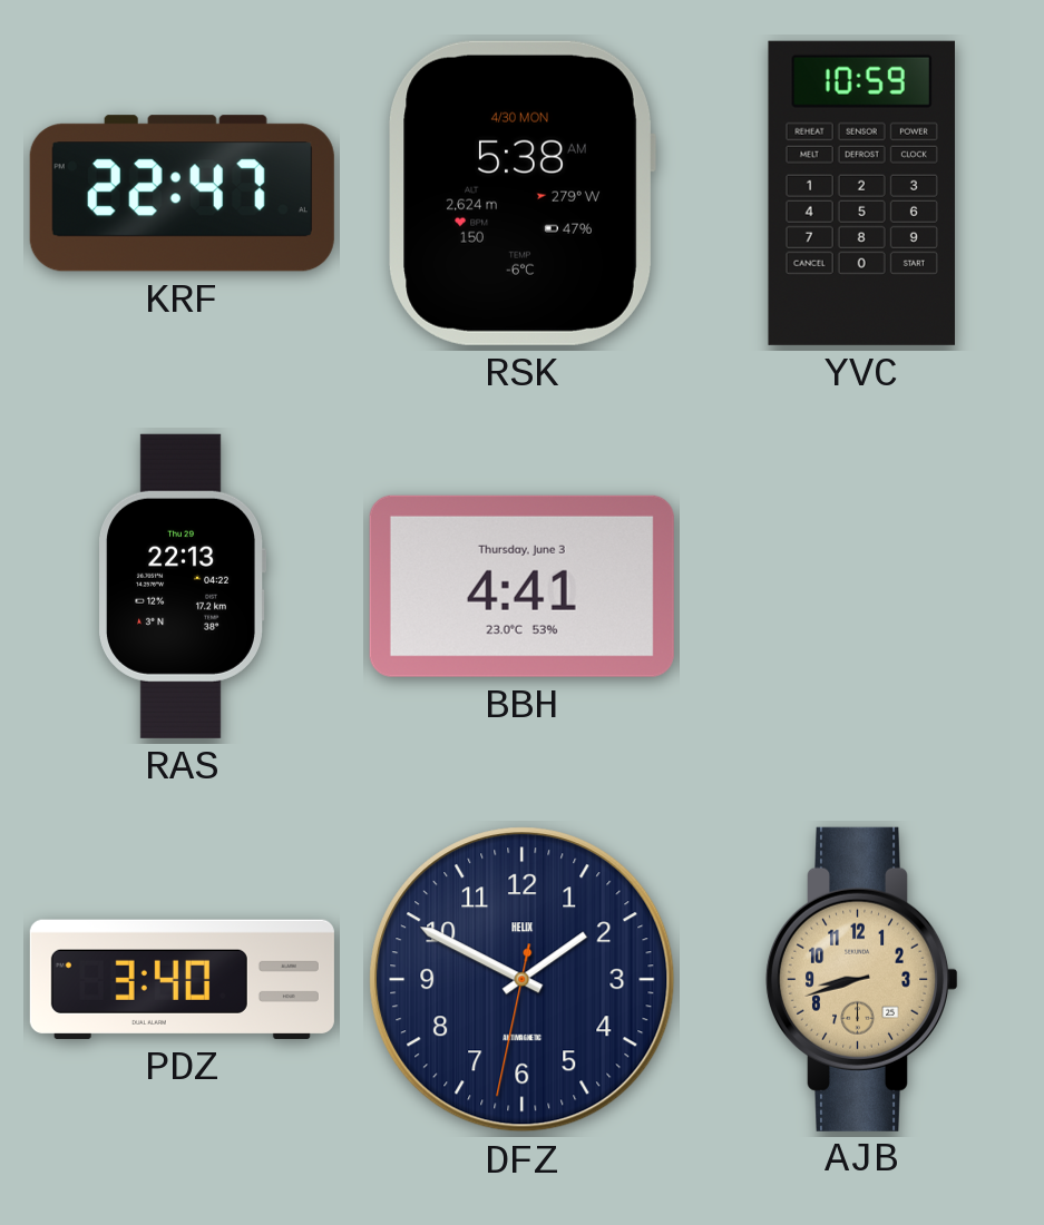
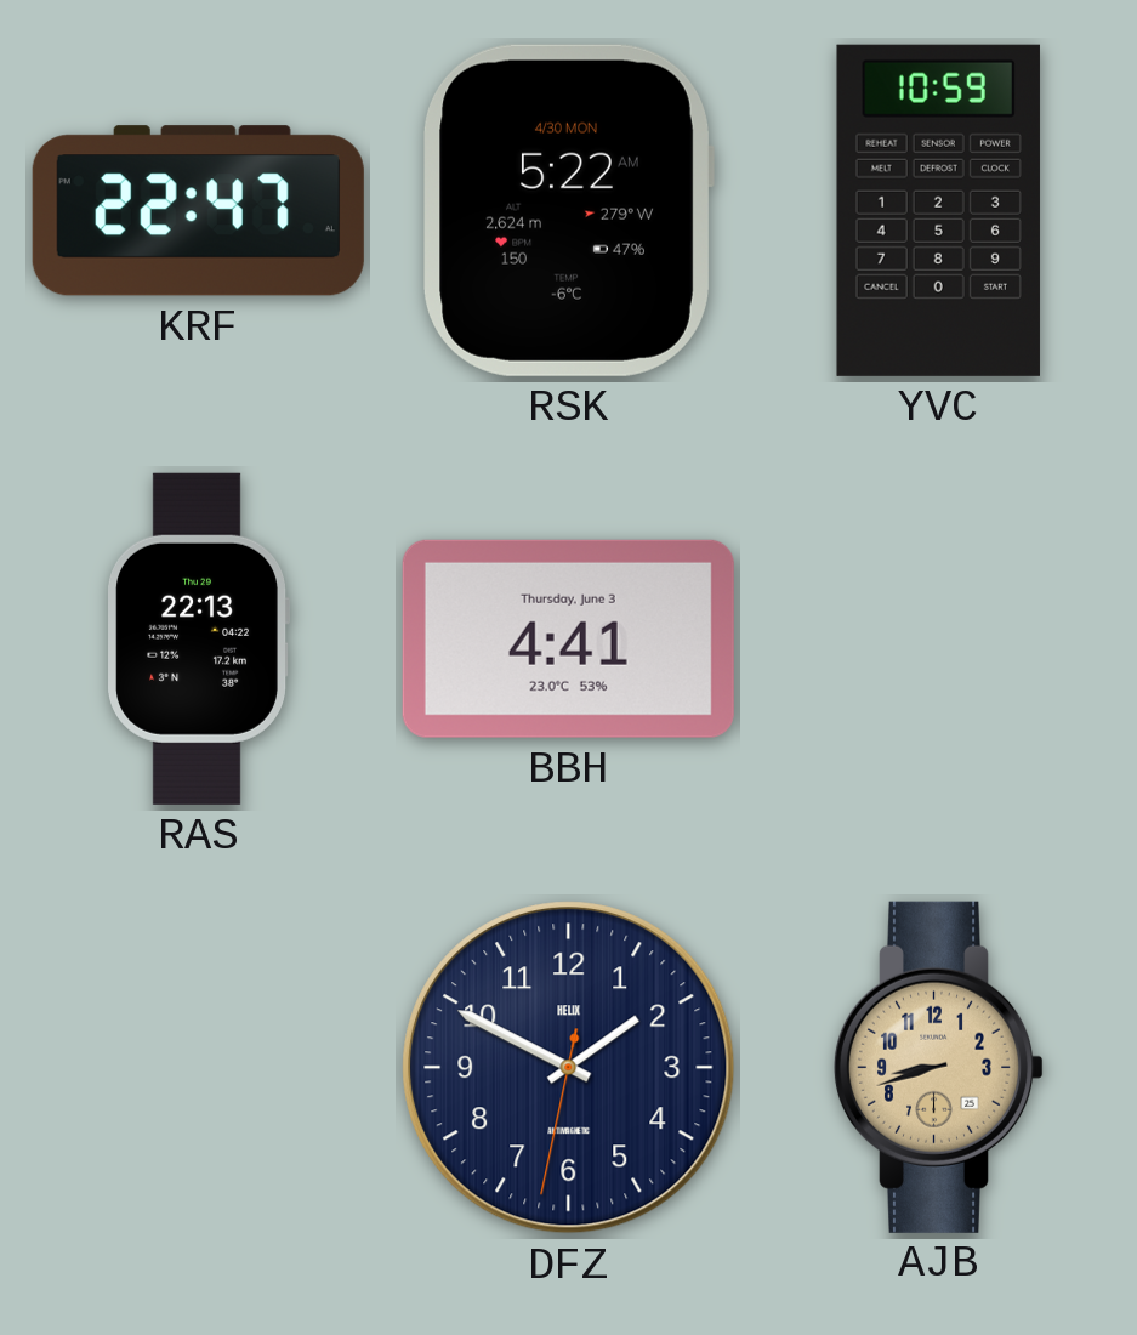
RSK: 5:38 -> 5:22
PDZ: 3:40 -> none
